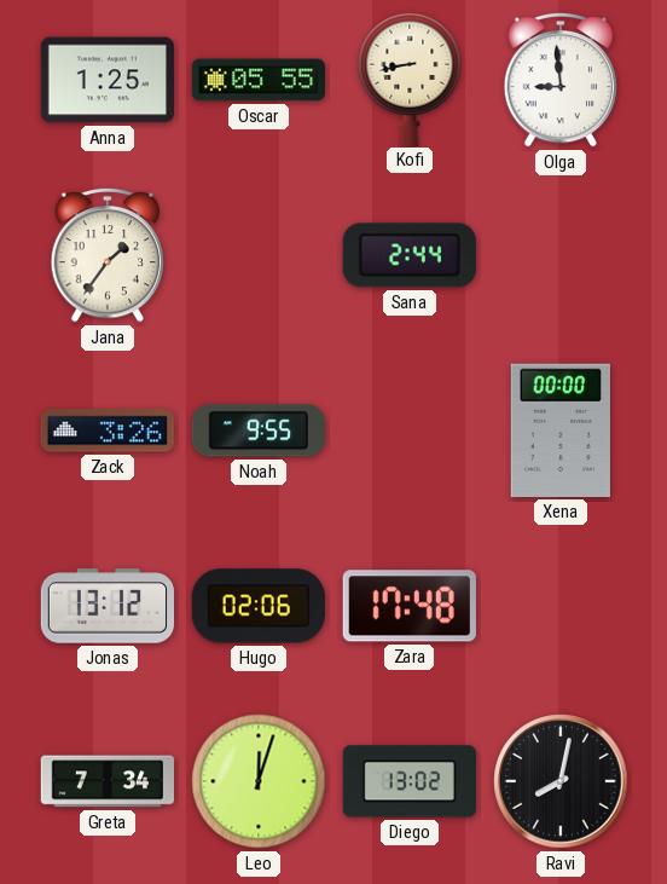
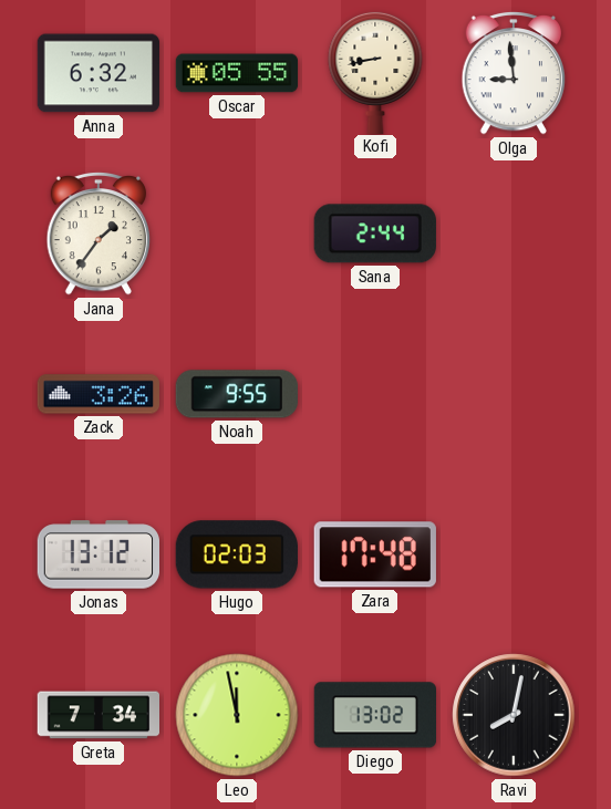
Anna: 1:25 -> 6:32
Xena: 00:00 -> none
Hugo: 02:06 -> 02:03
Leo: 12:03 -> 11:58
